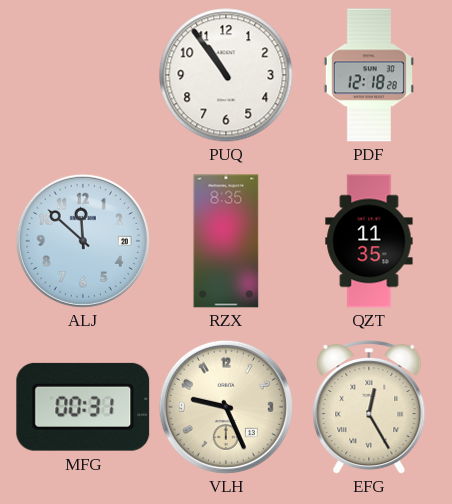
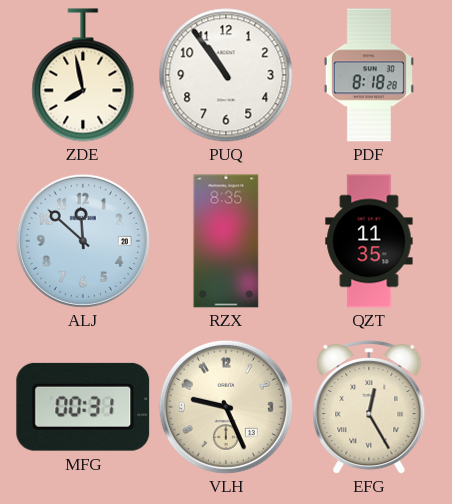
ZDE: none -> 7:58
PDF: 12:18 -> 8:18
